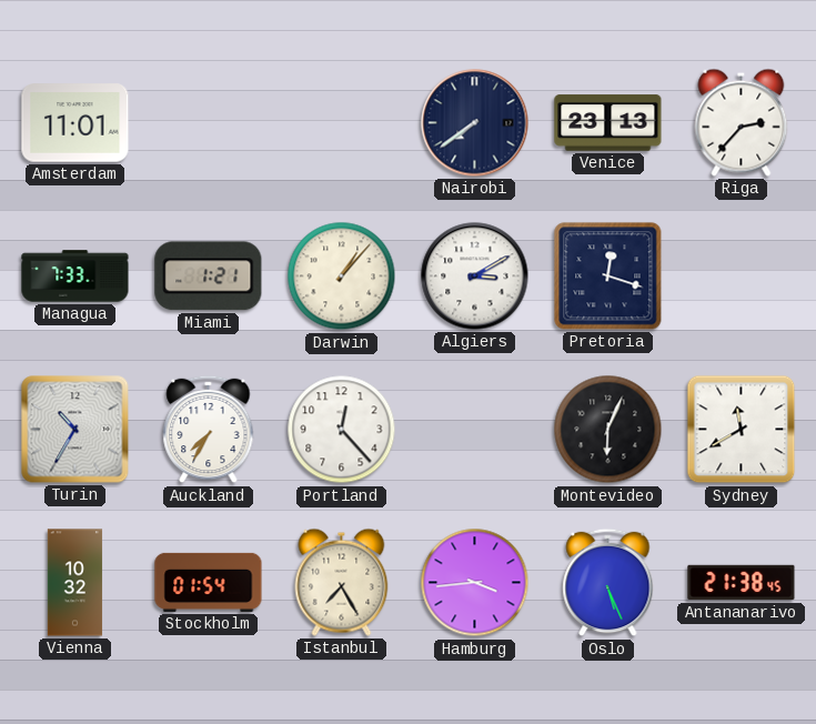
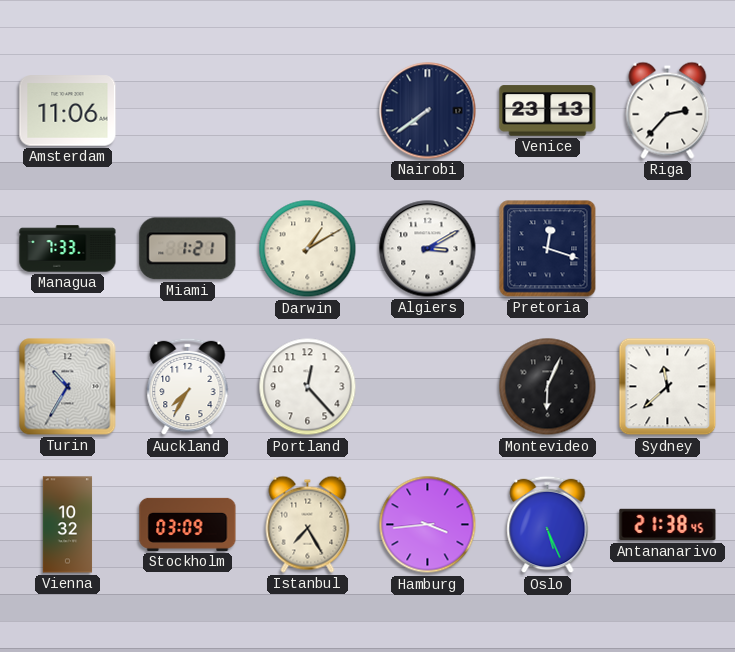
Amsterdam: 11:01 -> 11:06
Darwin: 1:07 -> 1:10
Sydney: 11:40 -> 11:38
Stockholm: 01:54 -> 03:09
